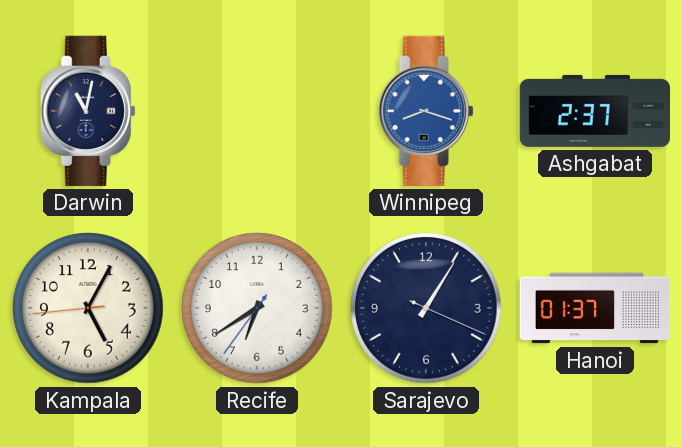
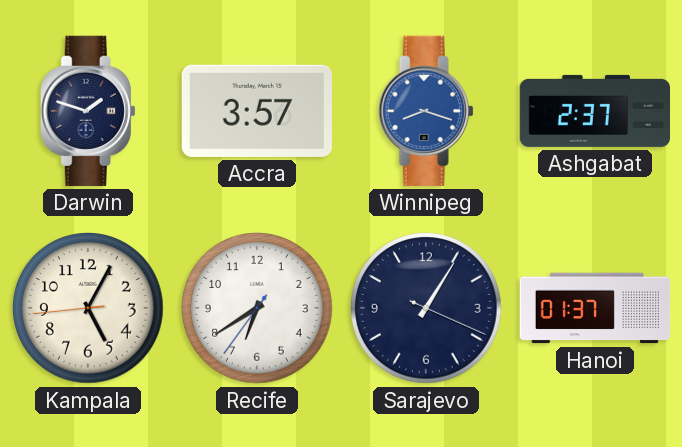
Darwin: 11:02 -> 1:48
Accra: none -> 3:57
